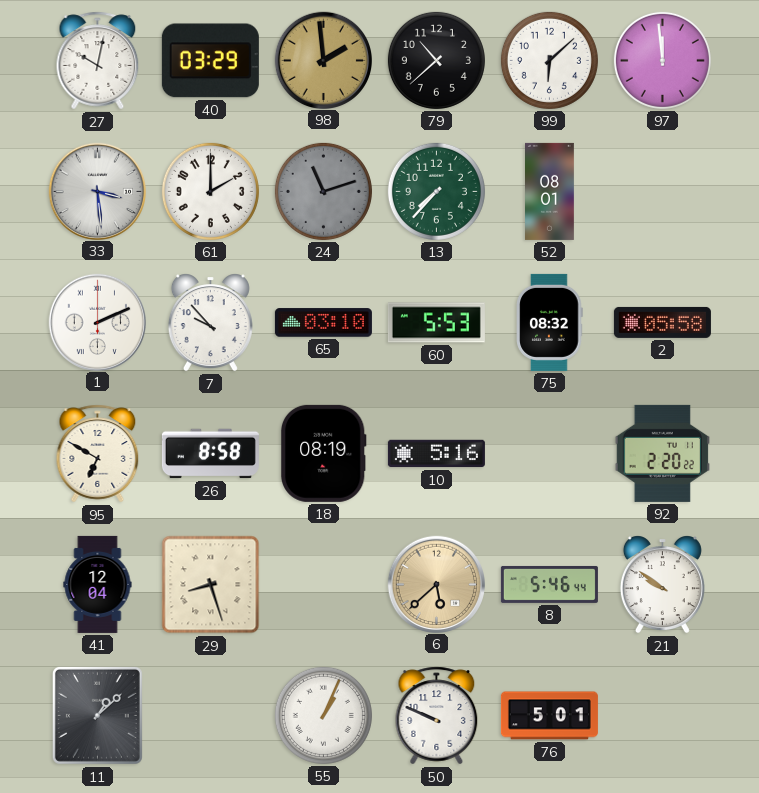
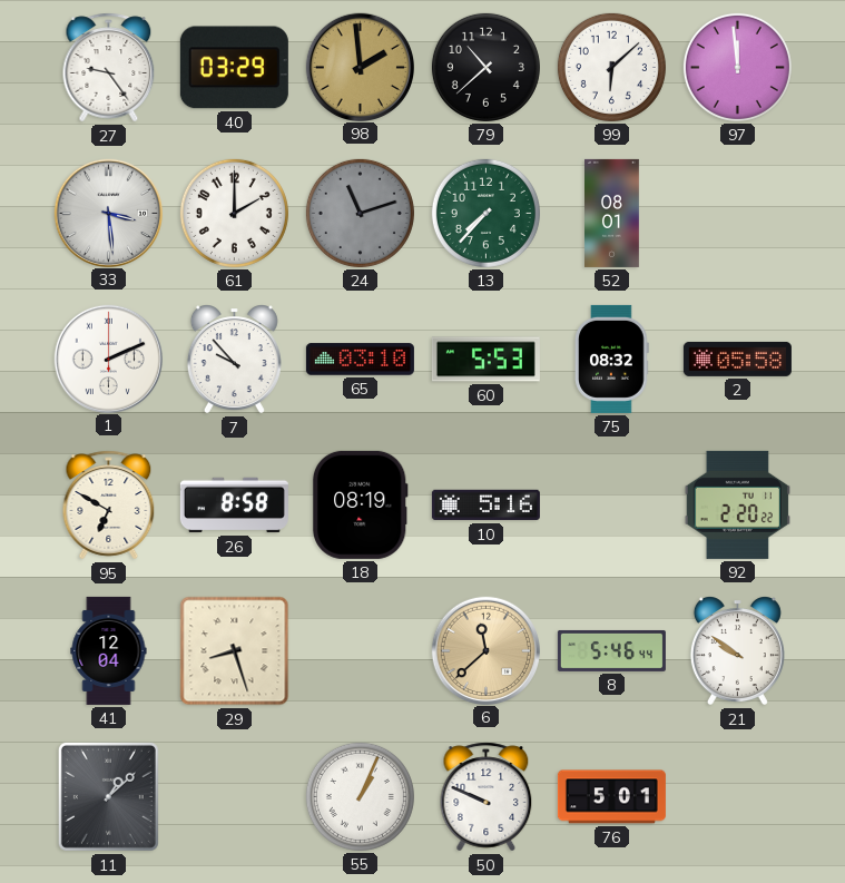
27: 10:02 -> 9:24
6: 5:38 -> 11:38
